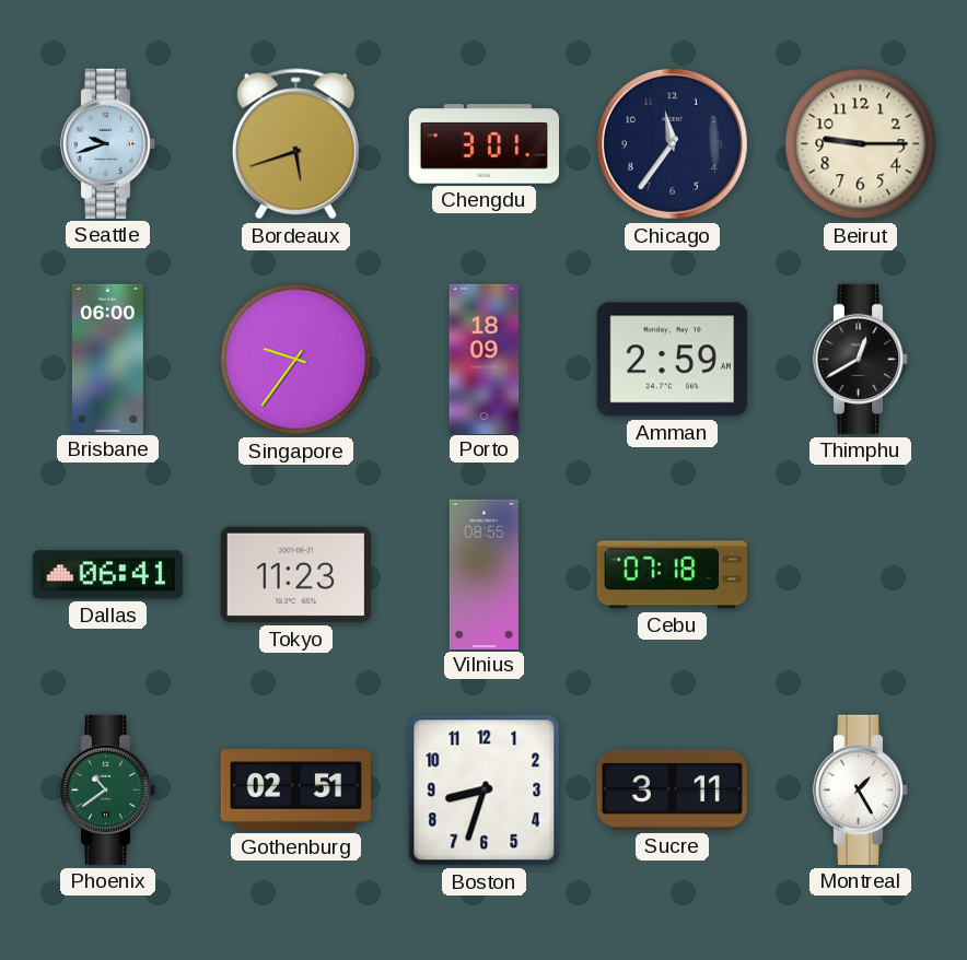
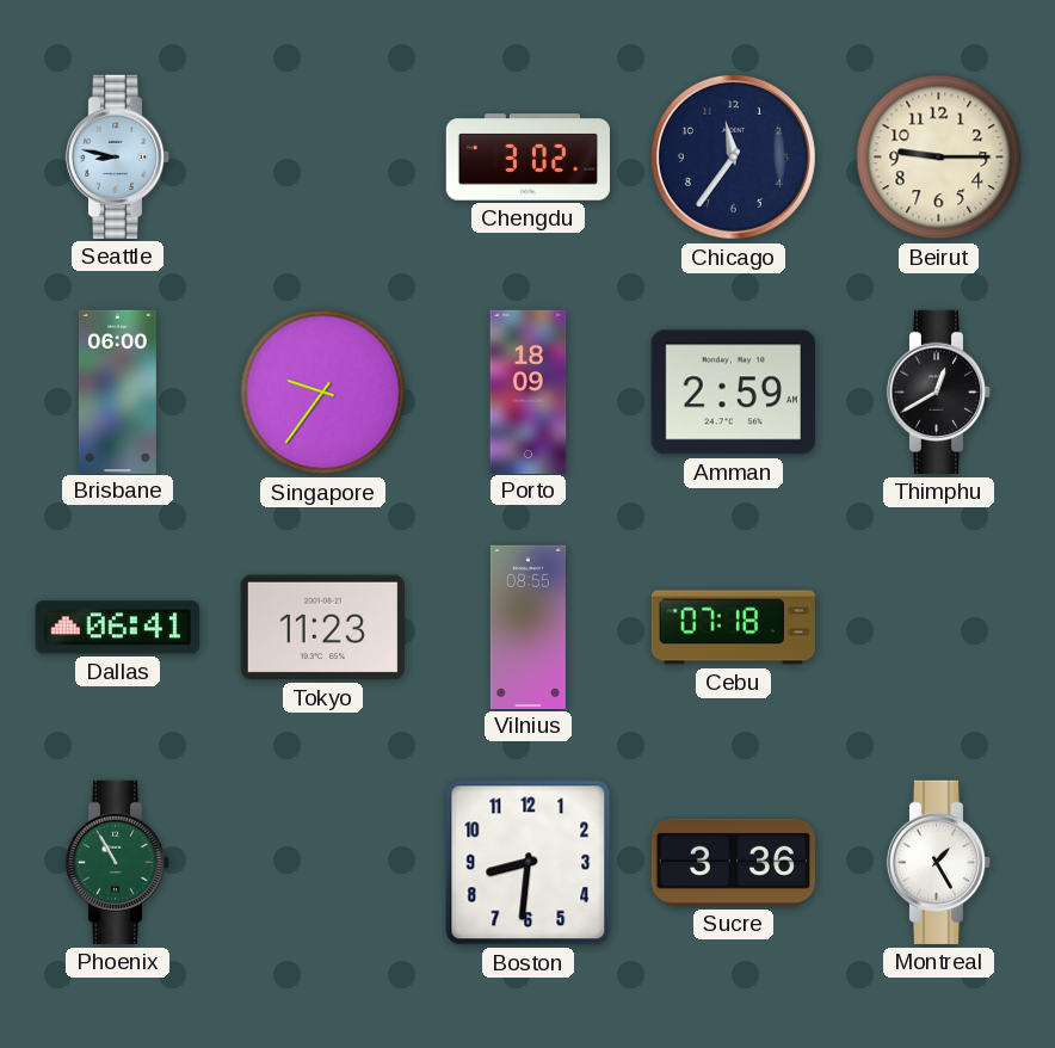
Seattle: 9:42 -> 8:47
Bordeaux: 5:42 -> none
Chengdu: 3:01 -> 3:02
Phoenix: 10:39 -> 10:55
Gothenburg: 02:51 -> none
Boston: 8:33 -> 8:31
Sucre: 3:11 -> 3:36
